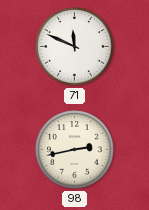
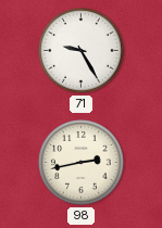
71: 11:49 -> 9:25
